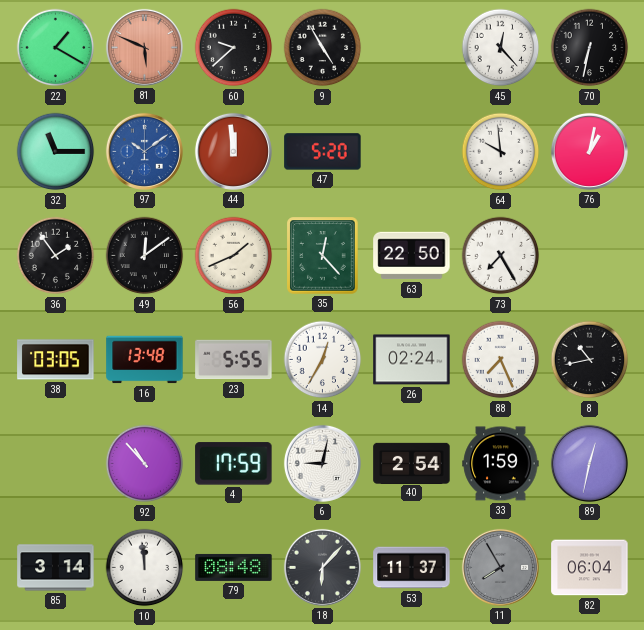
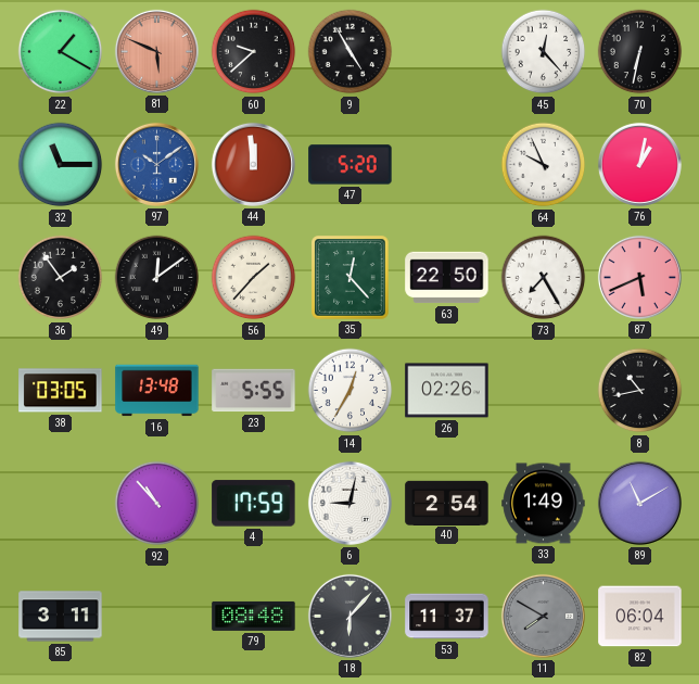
64: 9:59 -> 9:56
56: 1:41 -> 1:37
87: none -> 5:41
26: 02:24 -> 02:26
88: 7:26 -> none
33: 1:59 -> 1:49
89: 12:32 -> 11:10
85: 3:14 -> 3:11
10: 11:59 -> none
11: 7:55 -> 7:50
